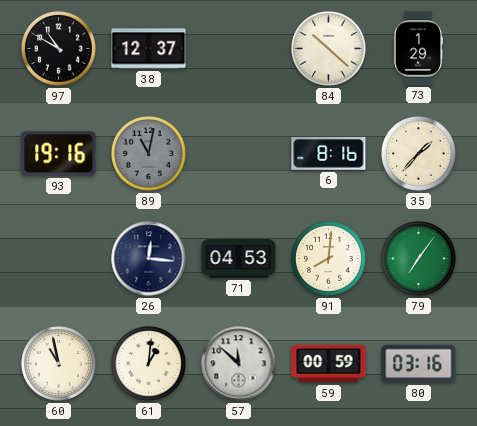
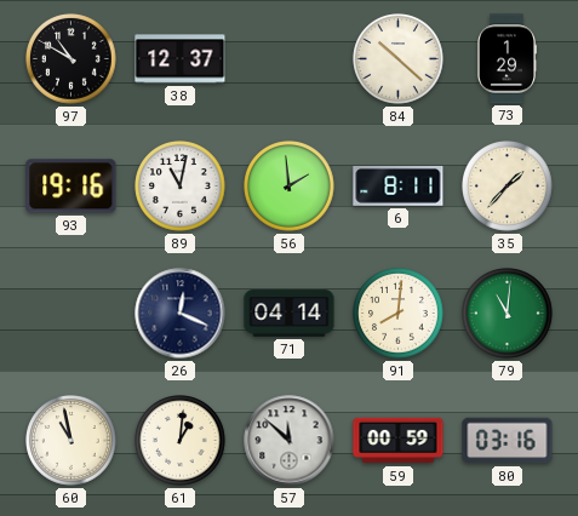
89 dial: grey -> white
56: none -> 1:59
6: 8:16 -> 8:11
26: 12:16 -> 12:19
71: 04:53 -> 04:14
79: 7:06 -> 11:01
